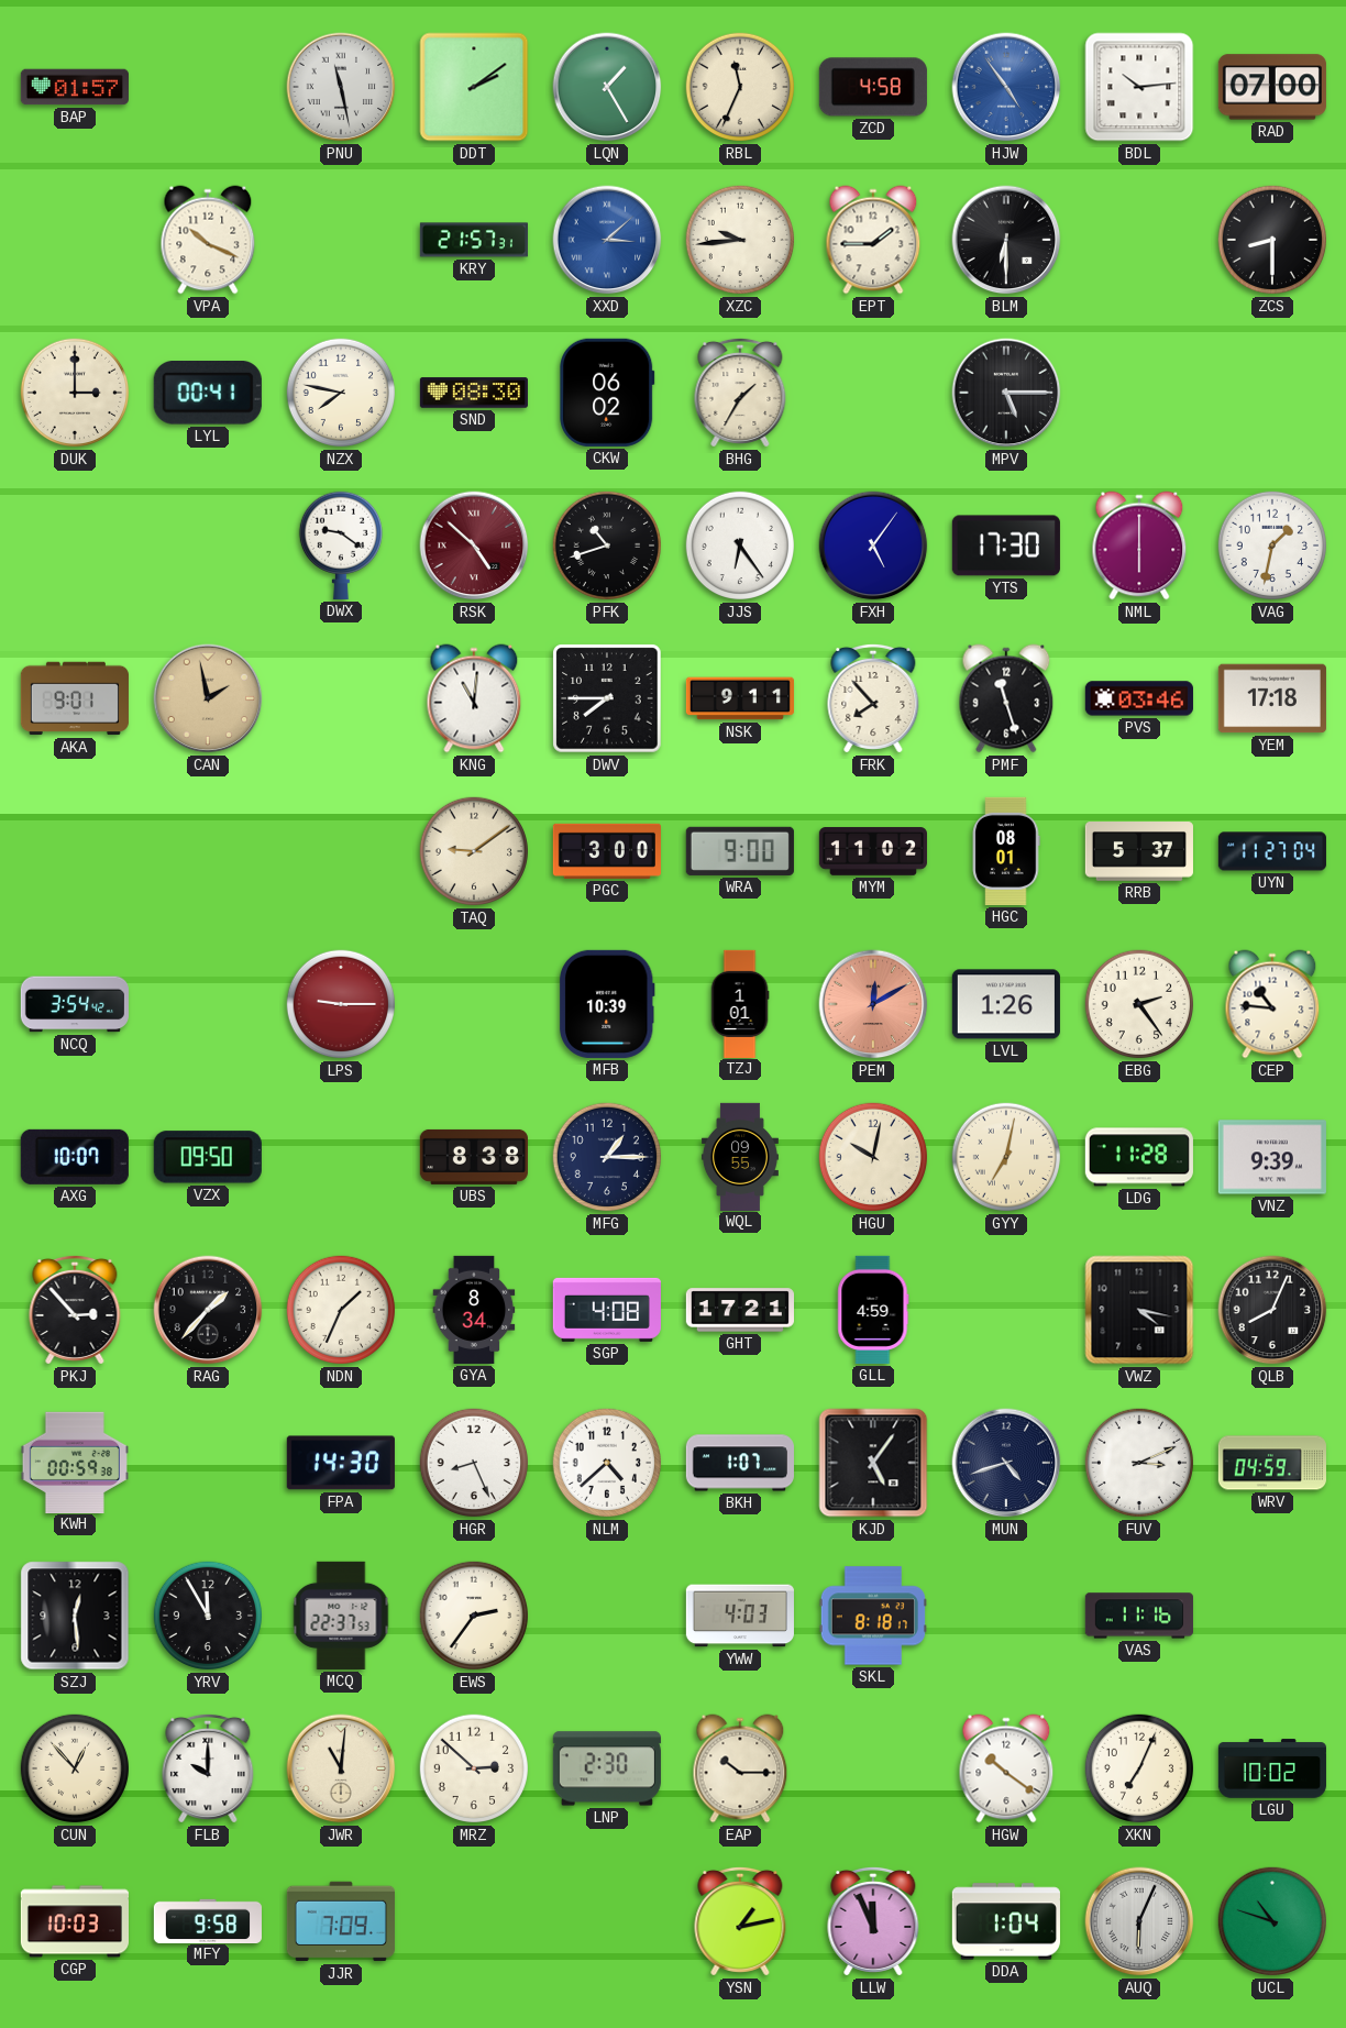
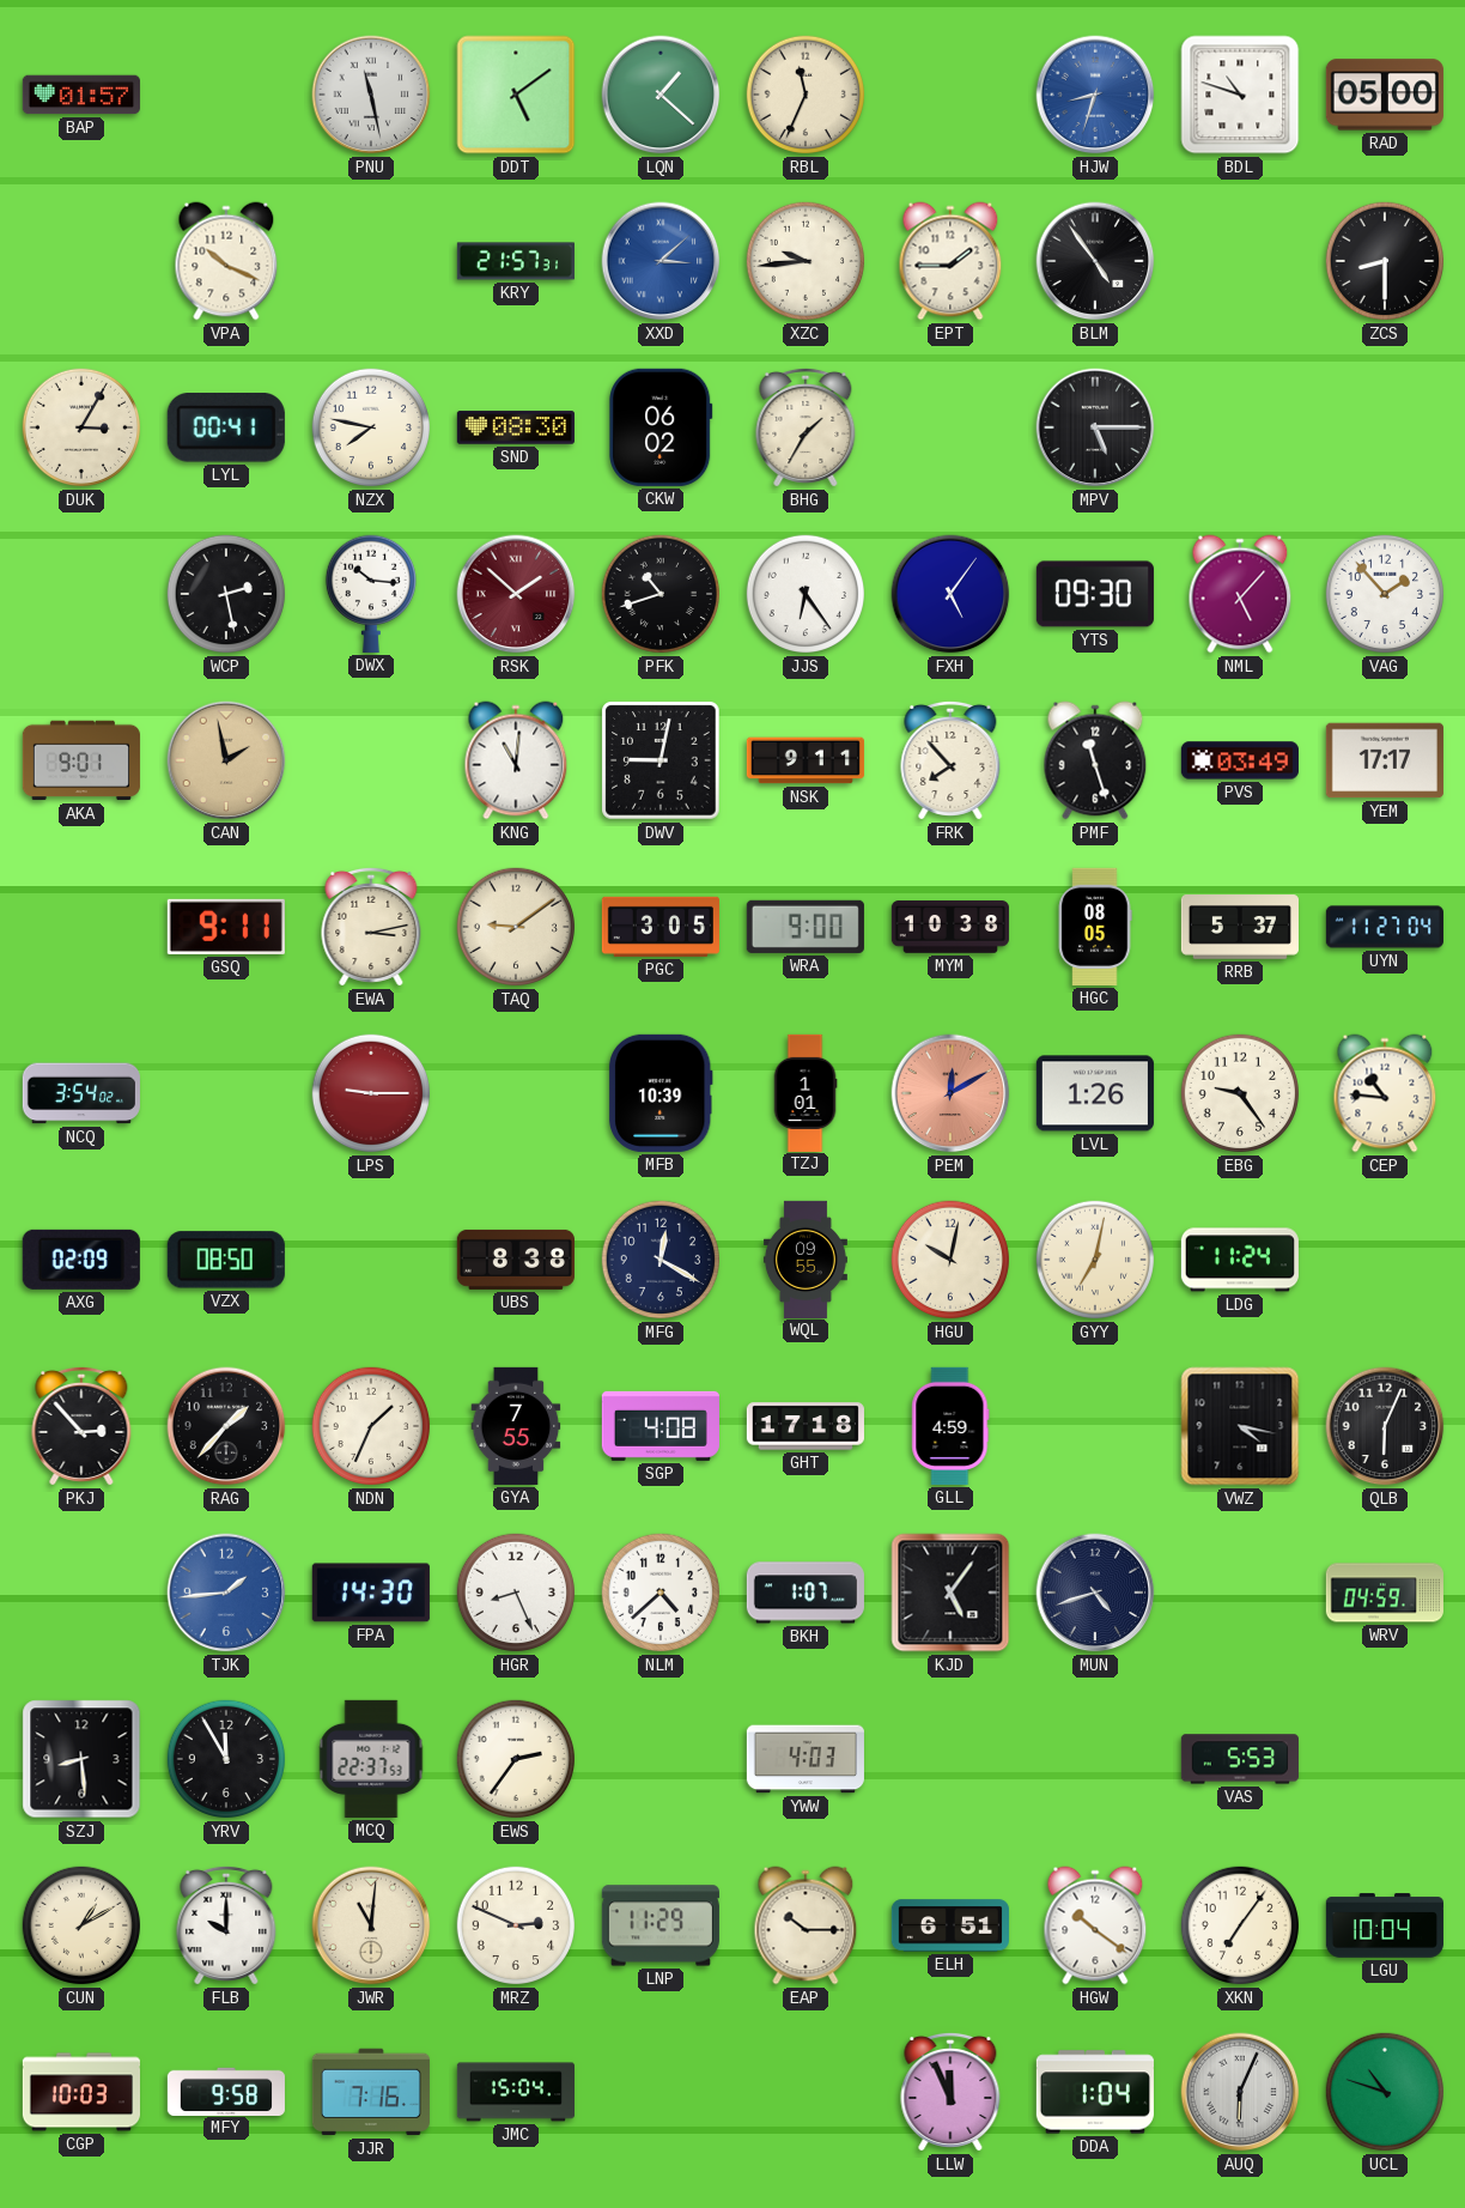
DDT: 2:09 -> 5:09
LQN: 1:25 -> 1:22
ZCD: 4:58 -> none
HJW: 4:54 -> 8:33
BDL: 10:14 -> 10:48
RAD: 07:00 -> 05:00
BLM: 6:30 -> 4:54
DUK: 3:00 -> 3:05
WCP: none -> 2:28
DWX: 9:21 -> 10:16
RSK: 4:52 -> 1:52
YTS: 17:30 -> 09:30
NML: 6:00 -> 5:07
VAG: 1:32 -> 1:53
DWV: 7:45 -> 9:02
PVS: 03:46 -> 03:49
YEM: 17:18 -> 17:17
GSQ: none -> 9:11
EWA: none -> 3:13
PGC: 3:00 -> 3:05
MYM: 11:02 -> 10:38
HGC: 08:01 -> 08:05
NCQ: 3:54:42 -> 3:54:02
EBG: 2:24 -> 9:24
AXG: 10:07 -> 02:09
VZX: 09:50 -> 08:50
MFG: 1:15 -> 12:20
LDG: 11:28 -> 11:24
VNZ: 9:39 -> none
GYA: 8:34 -> 7:55
GHT: 17:21 -> 17:18
QLB: 8:04 -> 6:04
KWH: 00:59 -> none
TJK: none -> 1:44
FUV: 3:11 -> none
SZJ: 12:29 -> 8:29
SKL: 8:18 -> none
VAS: 11:16 -> 5:53
CUN: 12:53 -> 1:10
MRZ: 2:52 -> 2:49
LNP: 2:30 -> 11:29
ELH: none -> 6:51
XKN: 7:04 -> 7:06
LGU: 10:02 -> 10:04
JJR: 7:09 -> 7:16
JMC: none -> 15:04
YSN: 1:13 -> none
